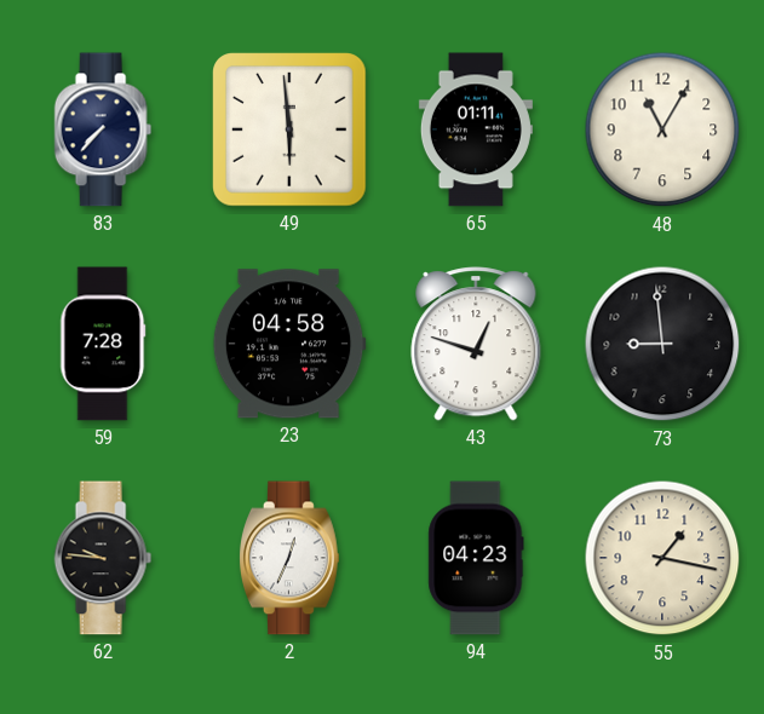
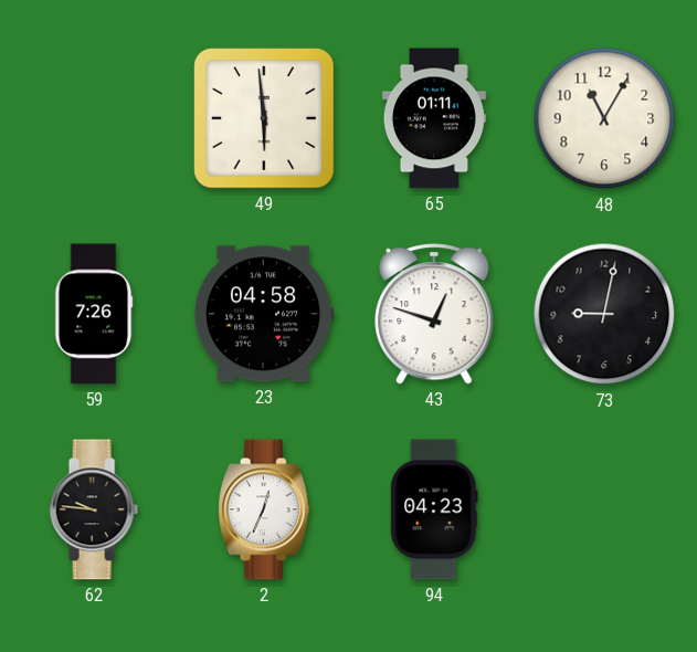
83: 7:37 -> none
59: 7:28 -> 7:26
73: 8:59 -> 9:02
55: 1:17 -> none
